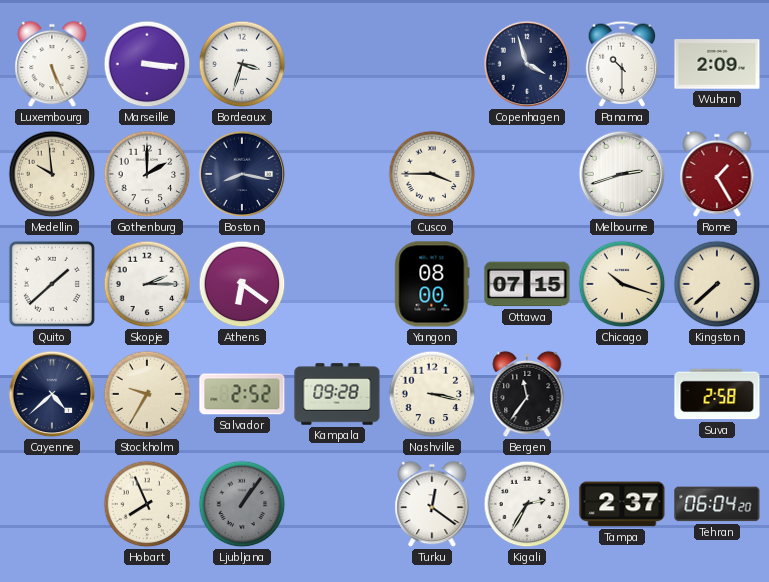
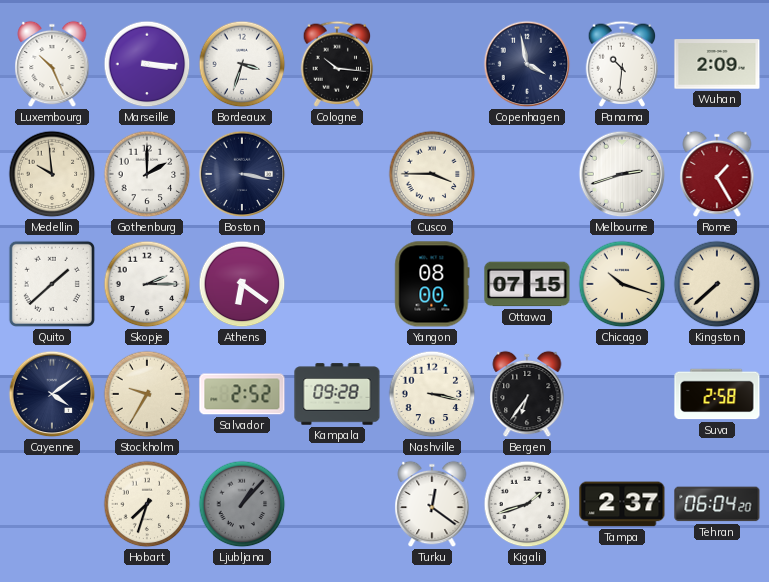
Luxembourg: 5:26 -> 10:26
Cologne: none -> 10:16
Copenhagen: 3:57 -> 3:58
Panama: 10:30 -> 10:31
Boston: 8:17 -> 3:17
Cayenne: 4:38 -> 4:09
Bergen: 11:36 -> 6:36
Hobart: 7:56 -> 7:33
Ljubljana: 1:06 -> 1:07
Kigali: 2:35 -> 1:42
